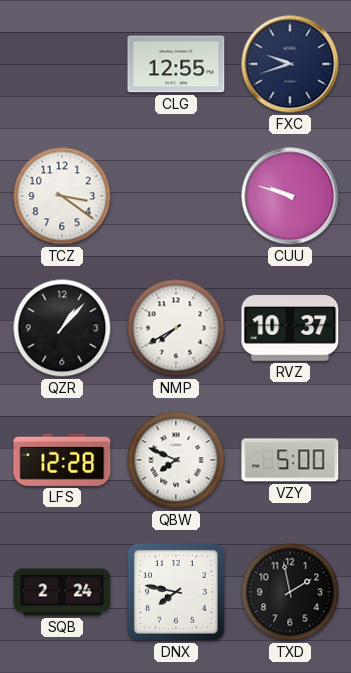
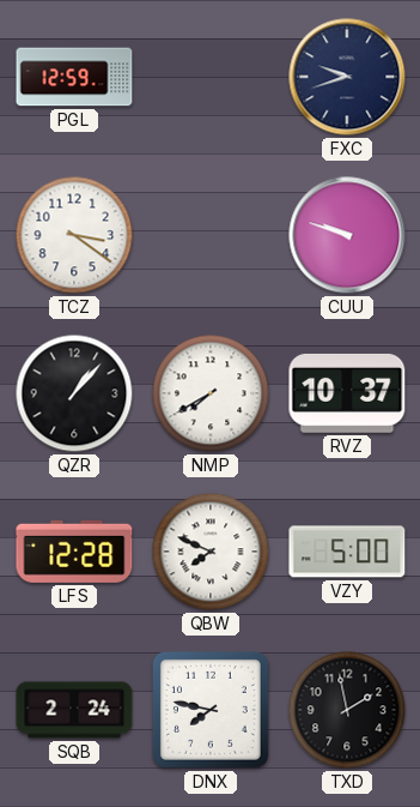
PGL: none -> 12:59
CLG: 12:55 -> none
